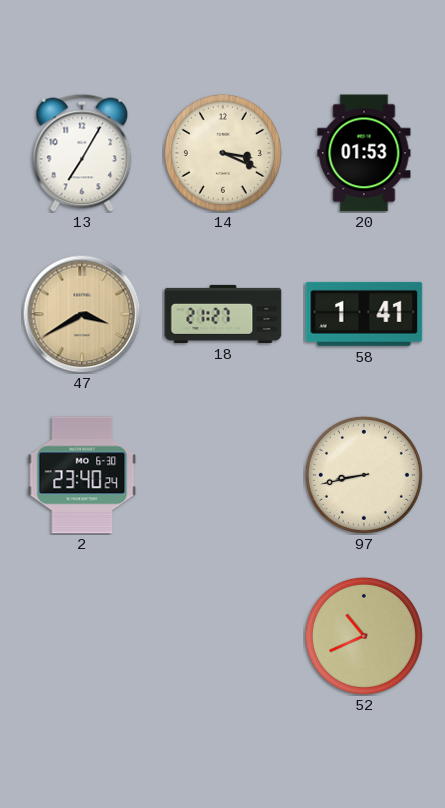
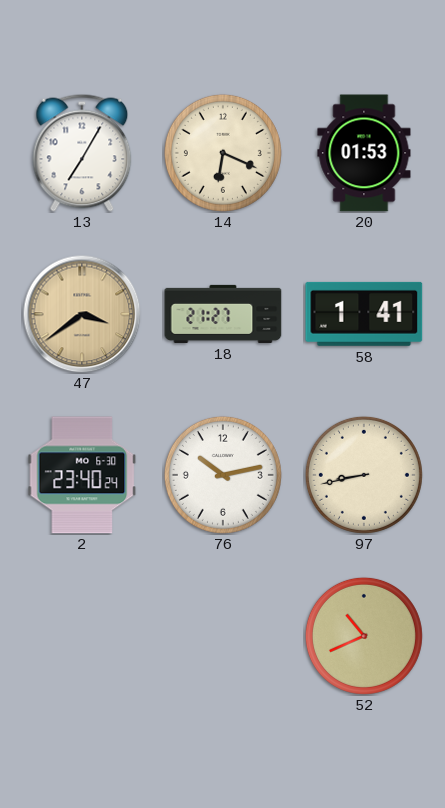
14: 3:19 -> 6:19
47: 3:40 -> 3:39
76: none -> 10:13
